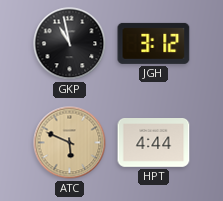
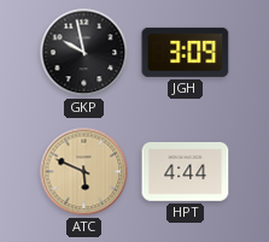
GKP: 10:58 -> 9:58
JGH: 3:12 -> 3:09
